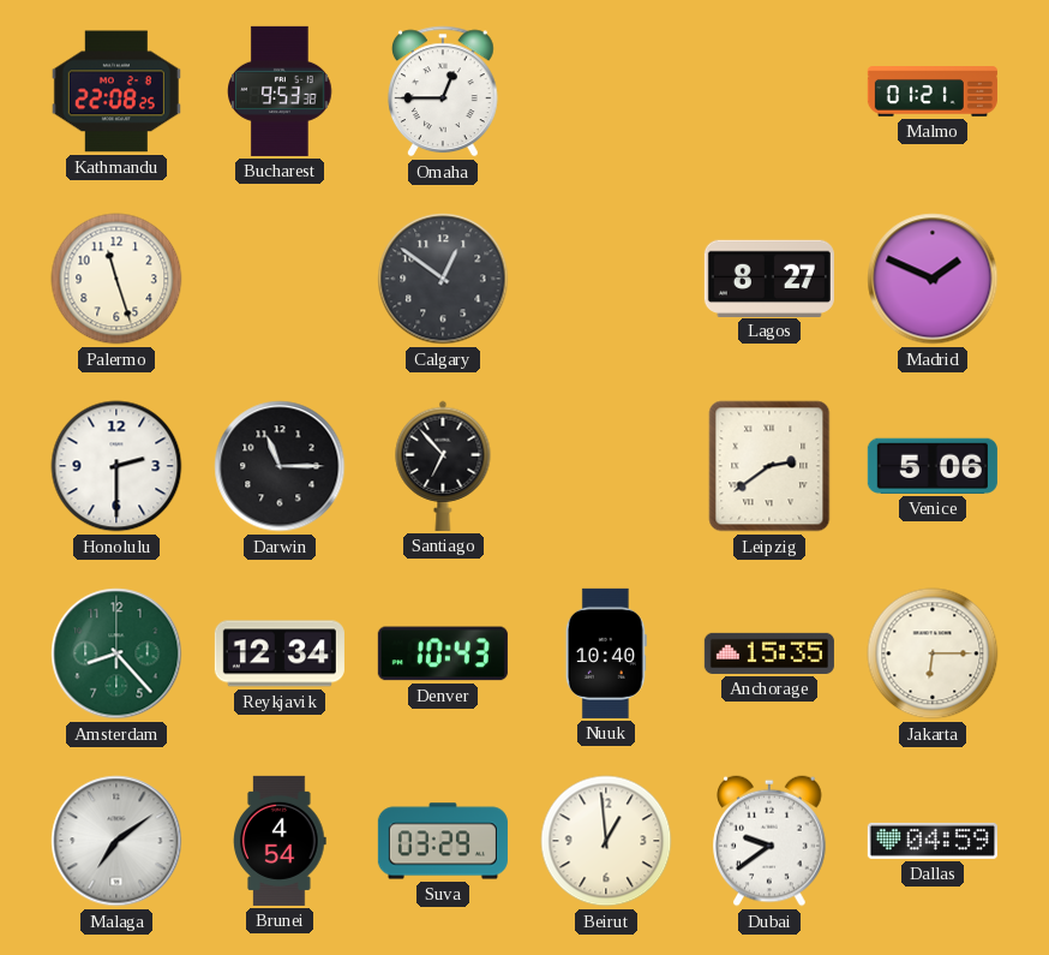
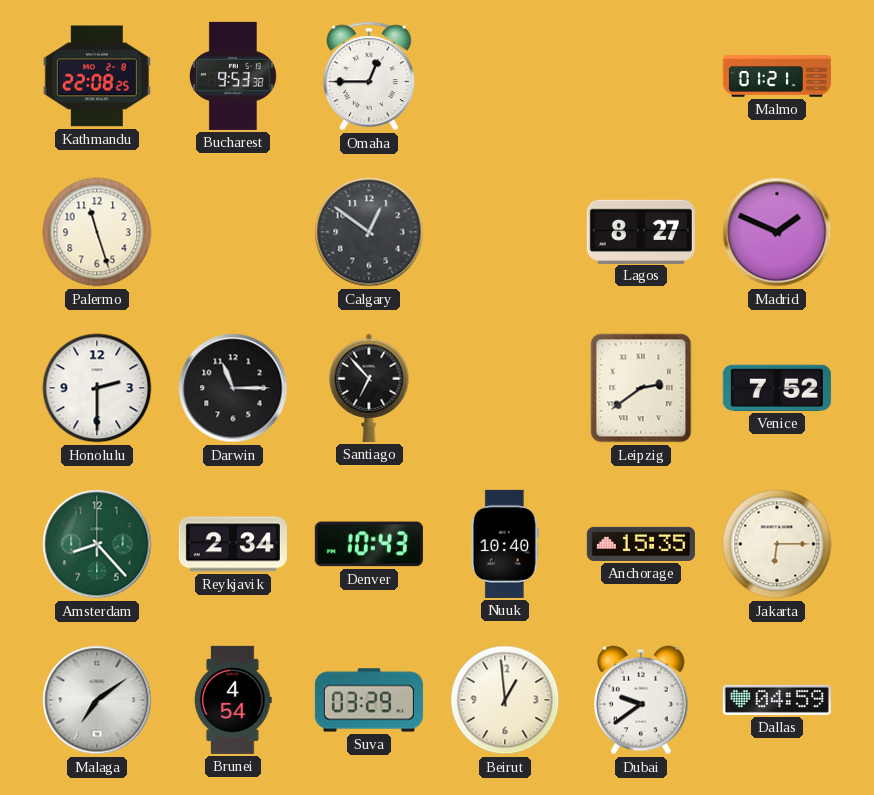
Venice: 5:06 -> 7:52
Reykjavik: 12:34 -> 2:34
